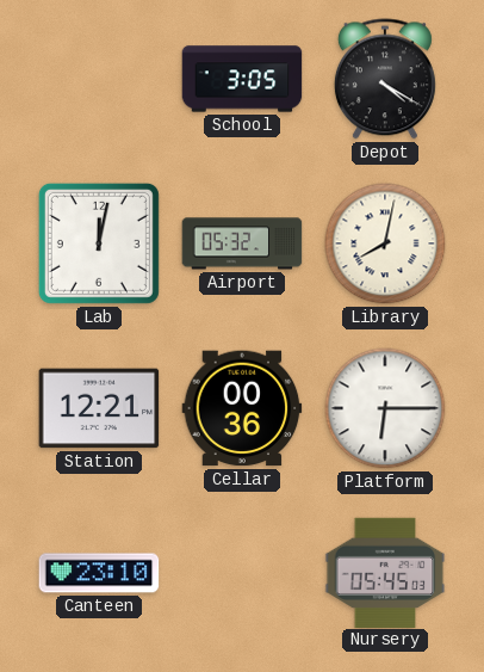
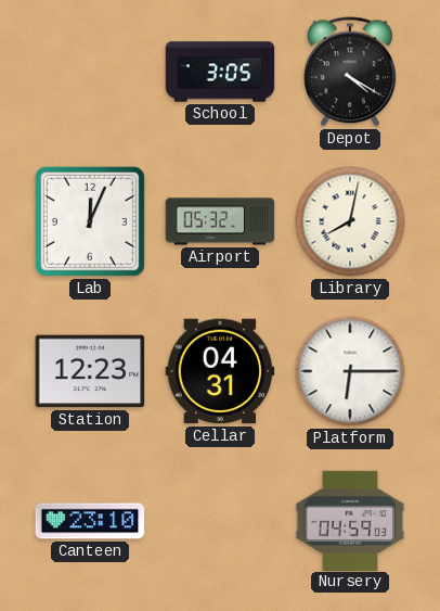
Lab: 12:02 -> 12:04
Station: 12:21 -> 12:23
Cellar: 00:36 -> 04:31
Nursery: 05:45 -> 04:59
